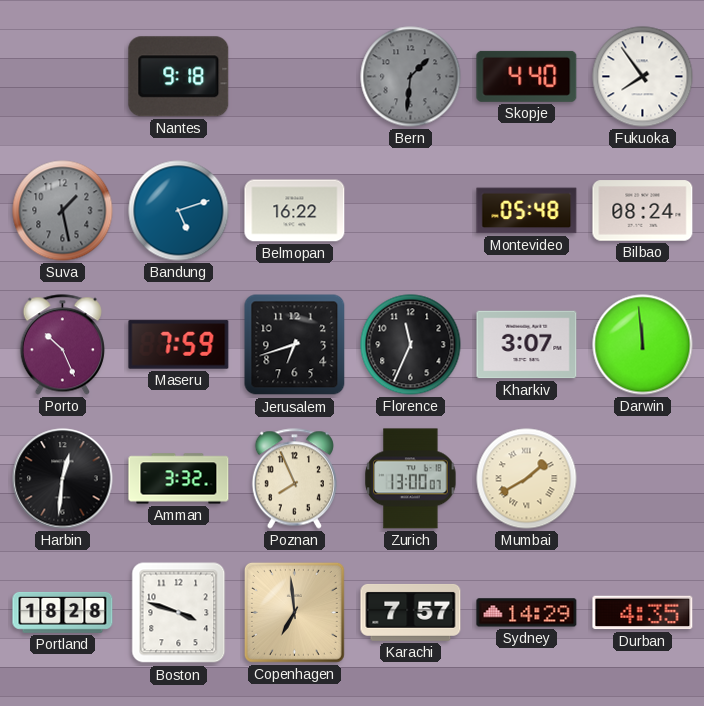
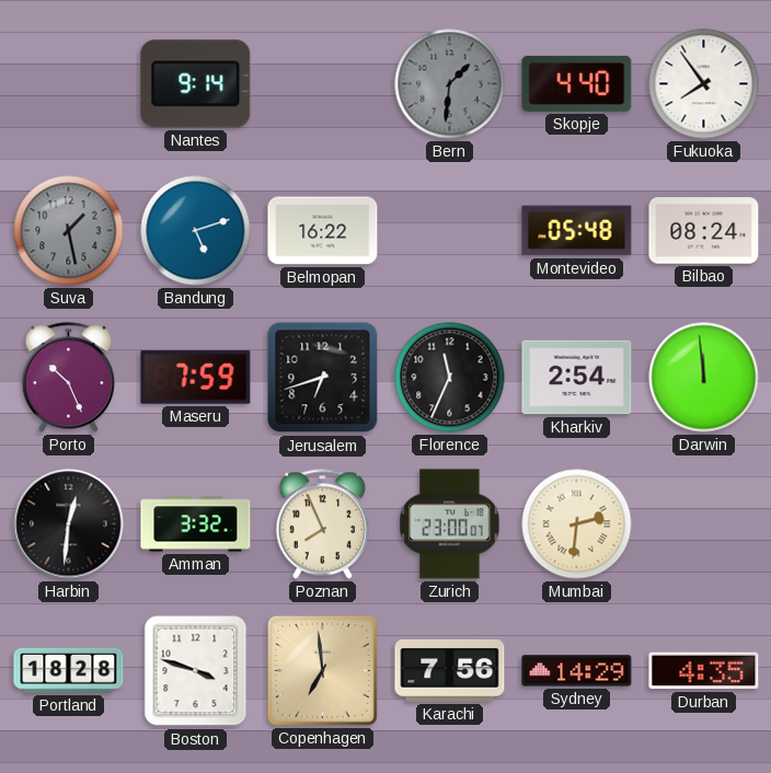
Nantes: 9:18 -> 9:14
Kharkiv: 3:07 -> 2:54
Zurich: 13:00 -> 23:00
Mumbai: 1:40 -> 2:31
Karachi: 7:57 -> 7:56
